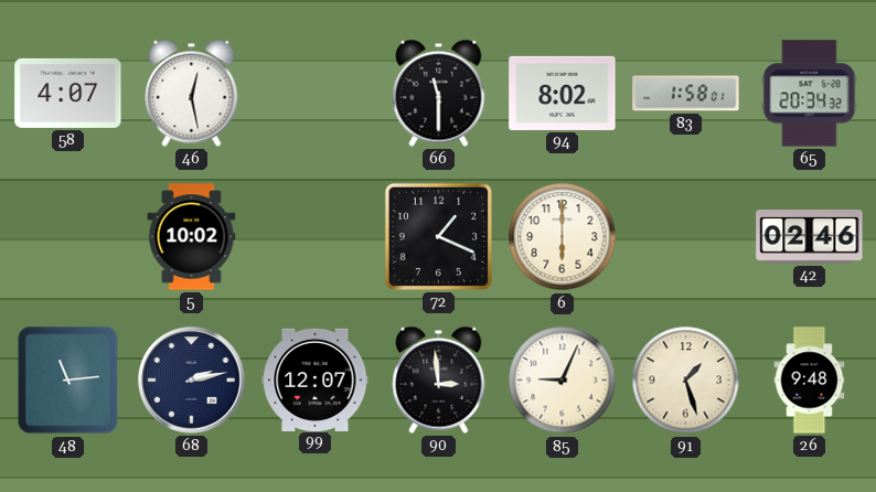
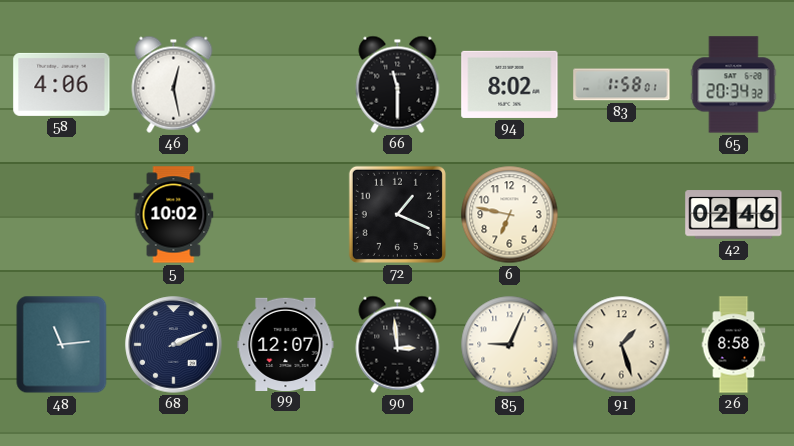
58: 4:07 -> 4:06
6: 6:00 -> 6:47
68: 2:13 -> 2:11
26: 9:48 -> 8:58
